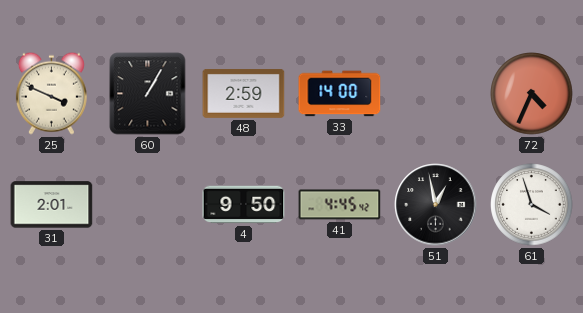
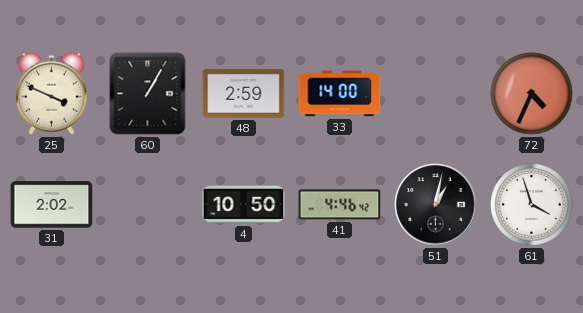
31: 2:01 -> 2:02
4: 9:50 -> 10:50
41: 4:45 -> 4:46
51: 12:58 -> 1:02
